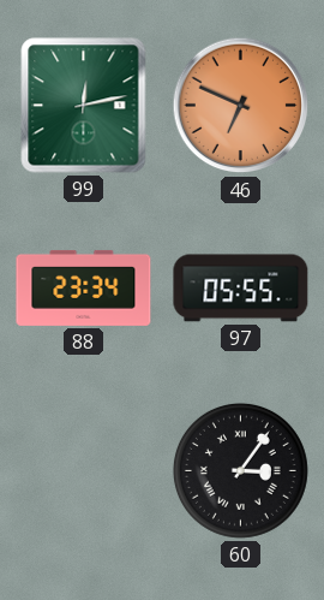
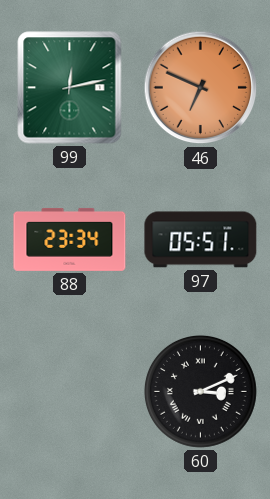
97: 05:55 -> 05:51
60: 3:06 -> 3:11
